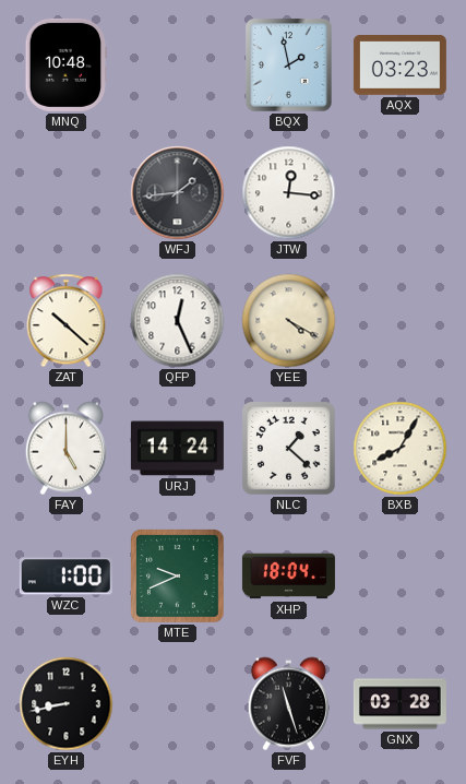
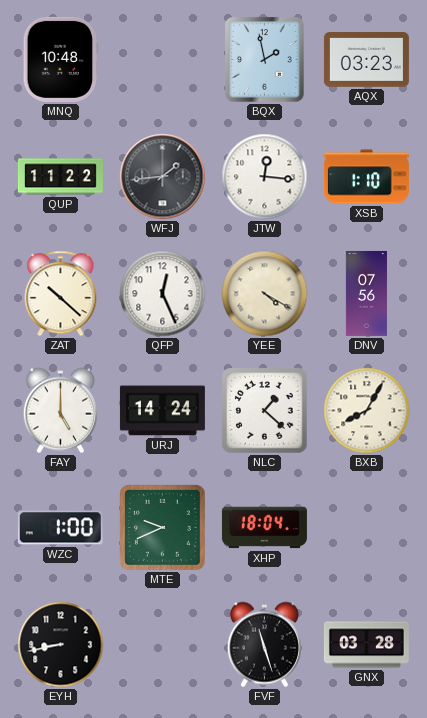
QUP: none -> 11:22
XSB: none -> 1:10
DNV: none -> 07:56
